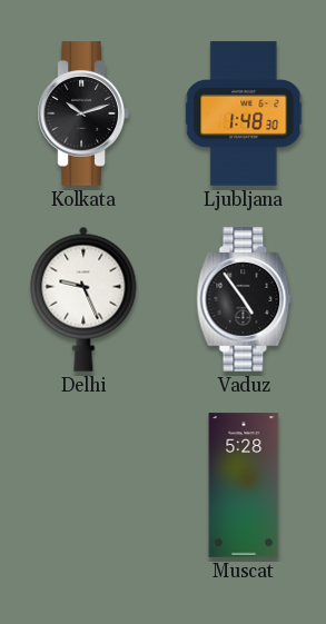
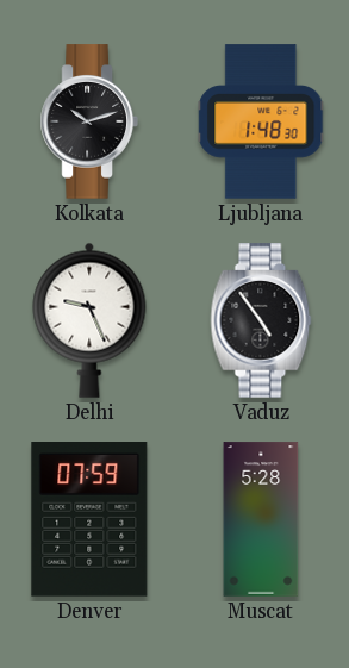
Denver: none -> 07:59
